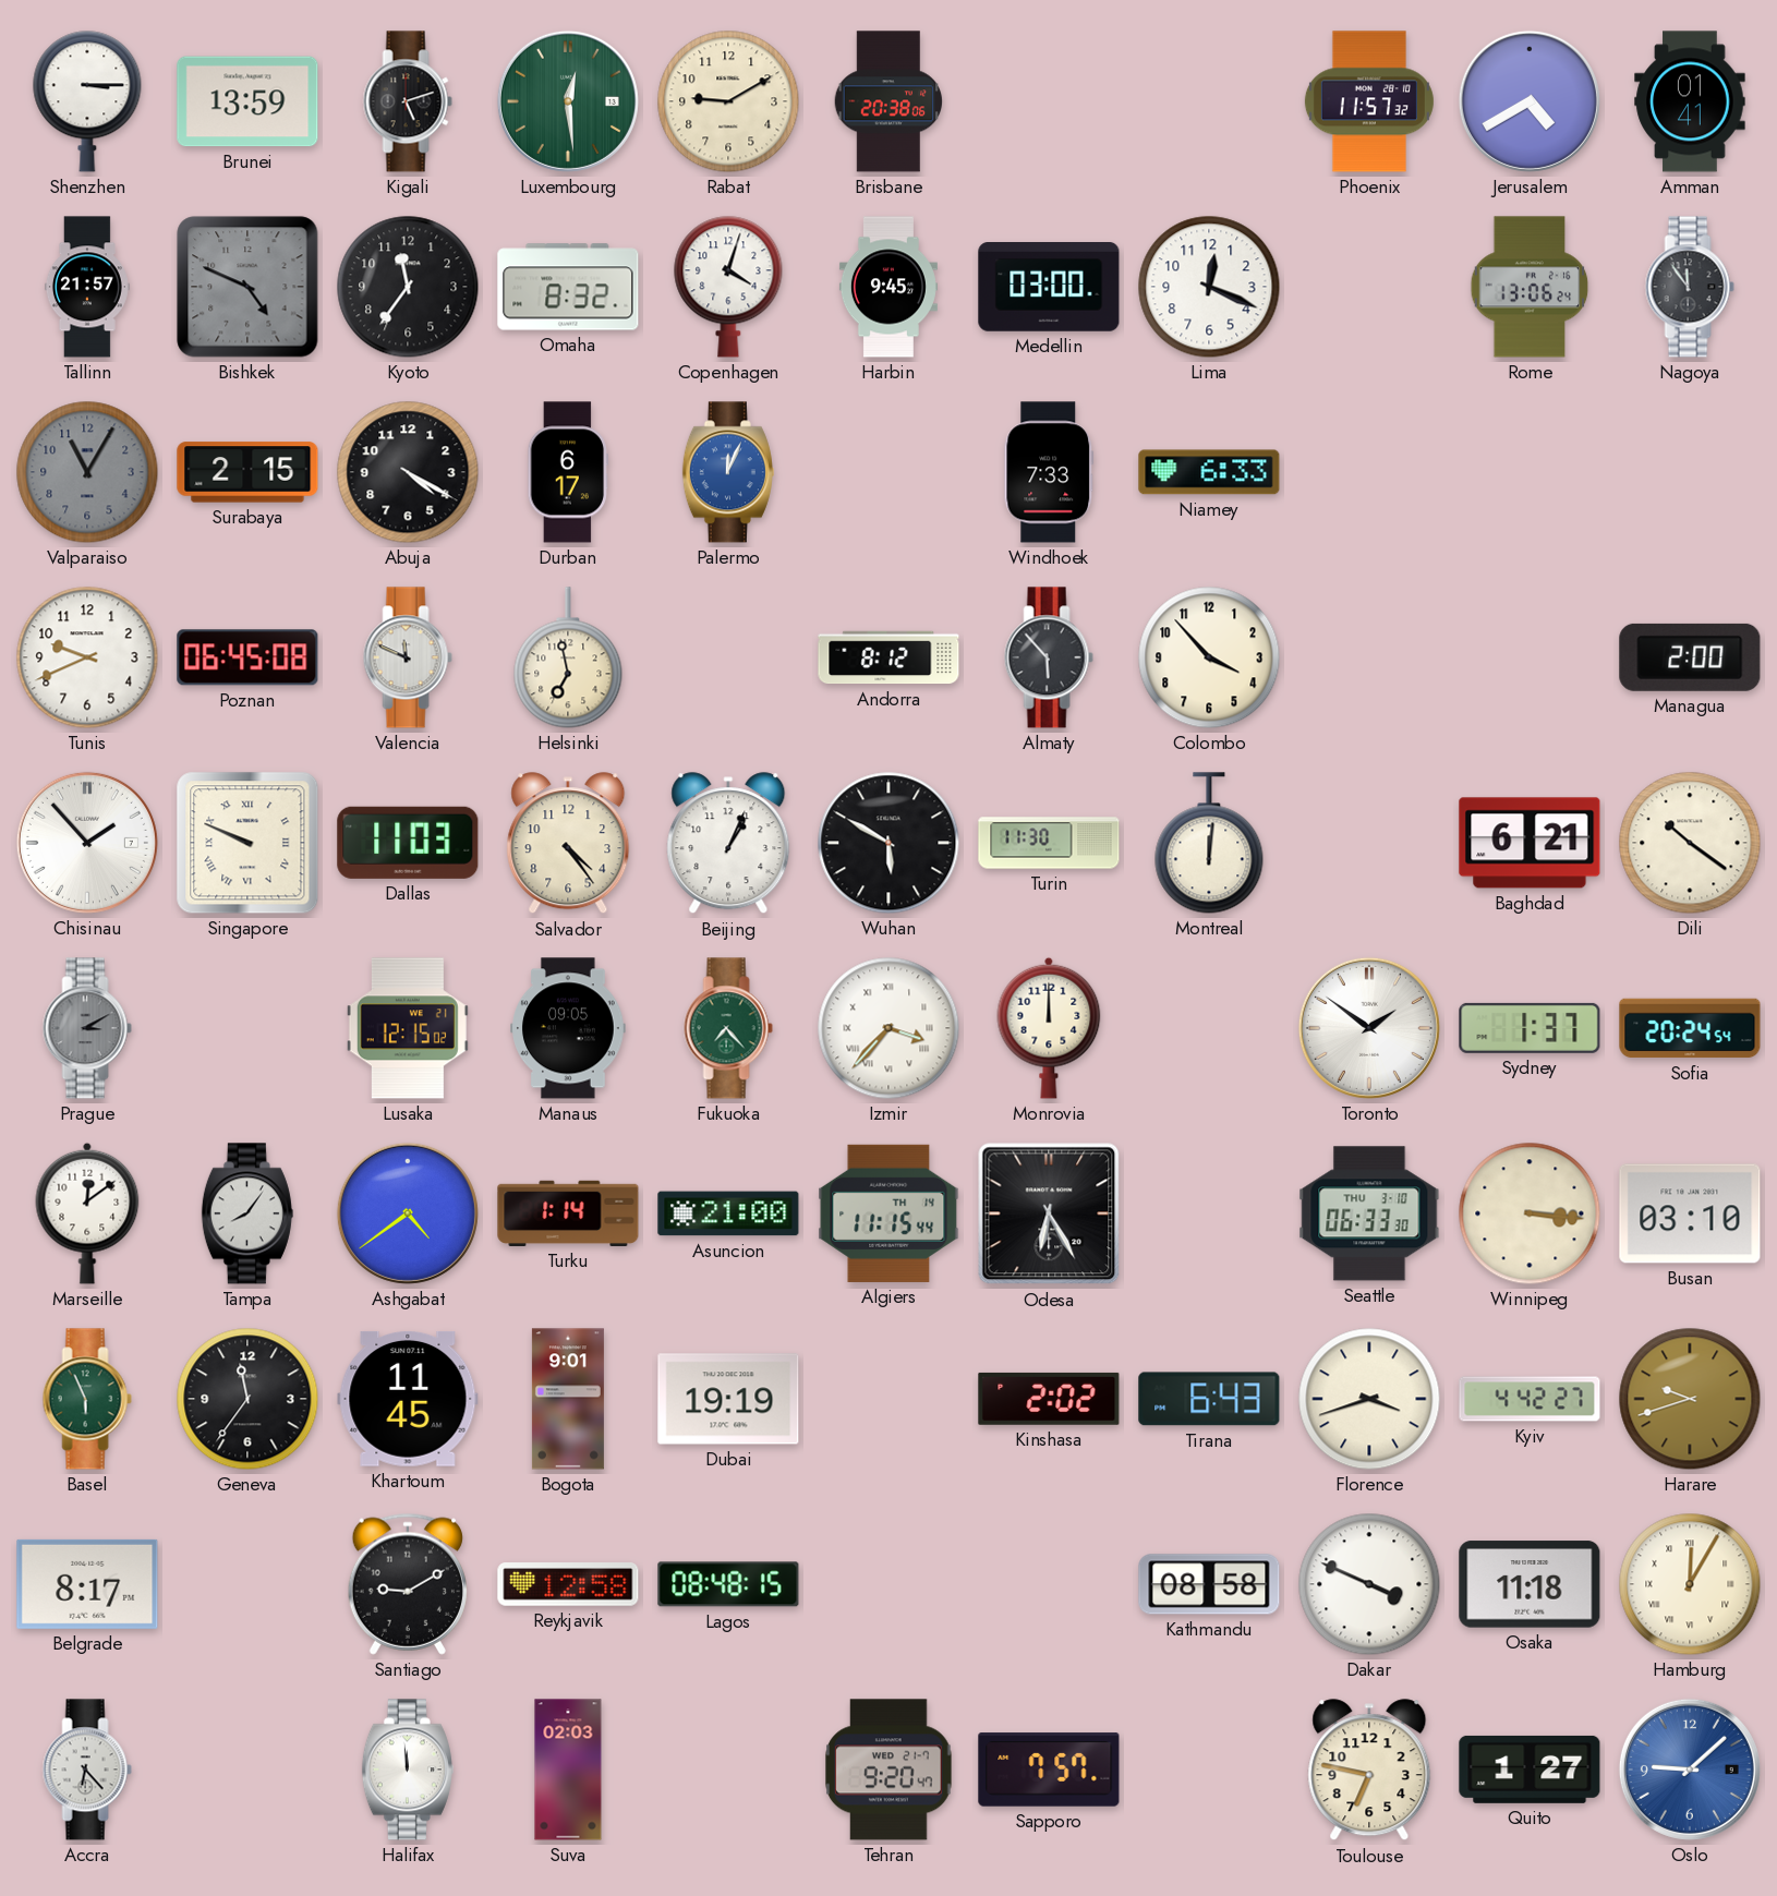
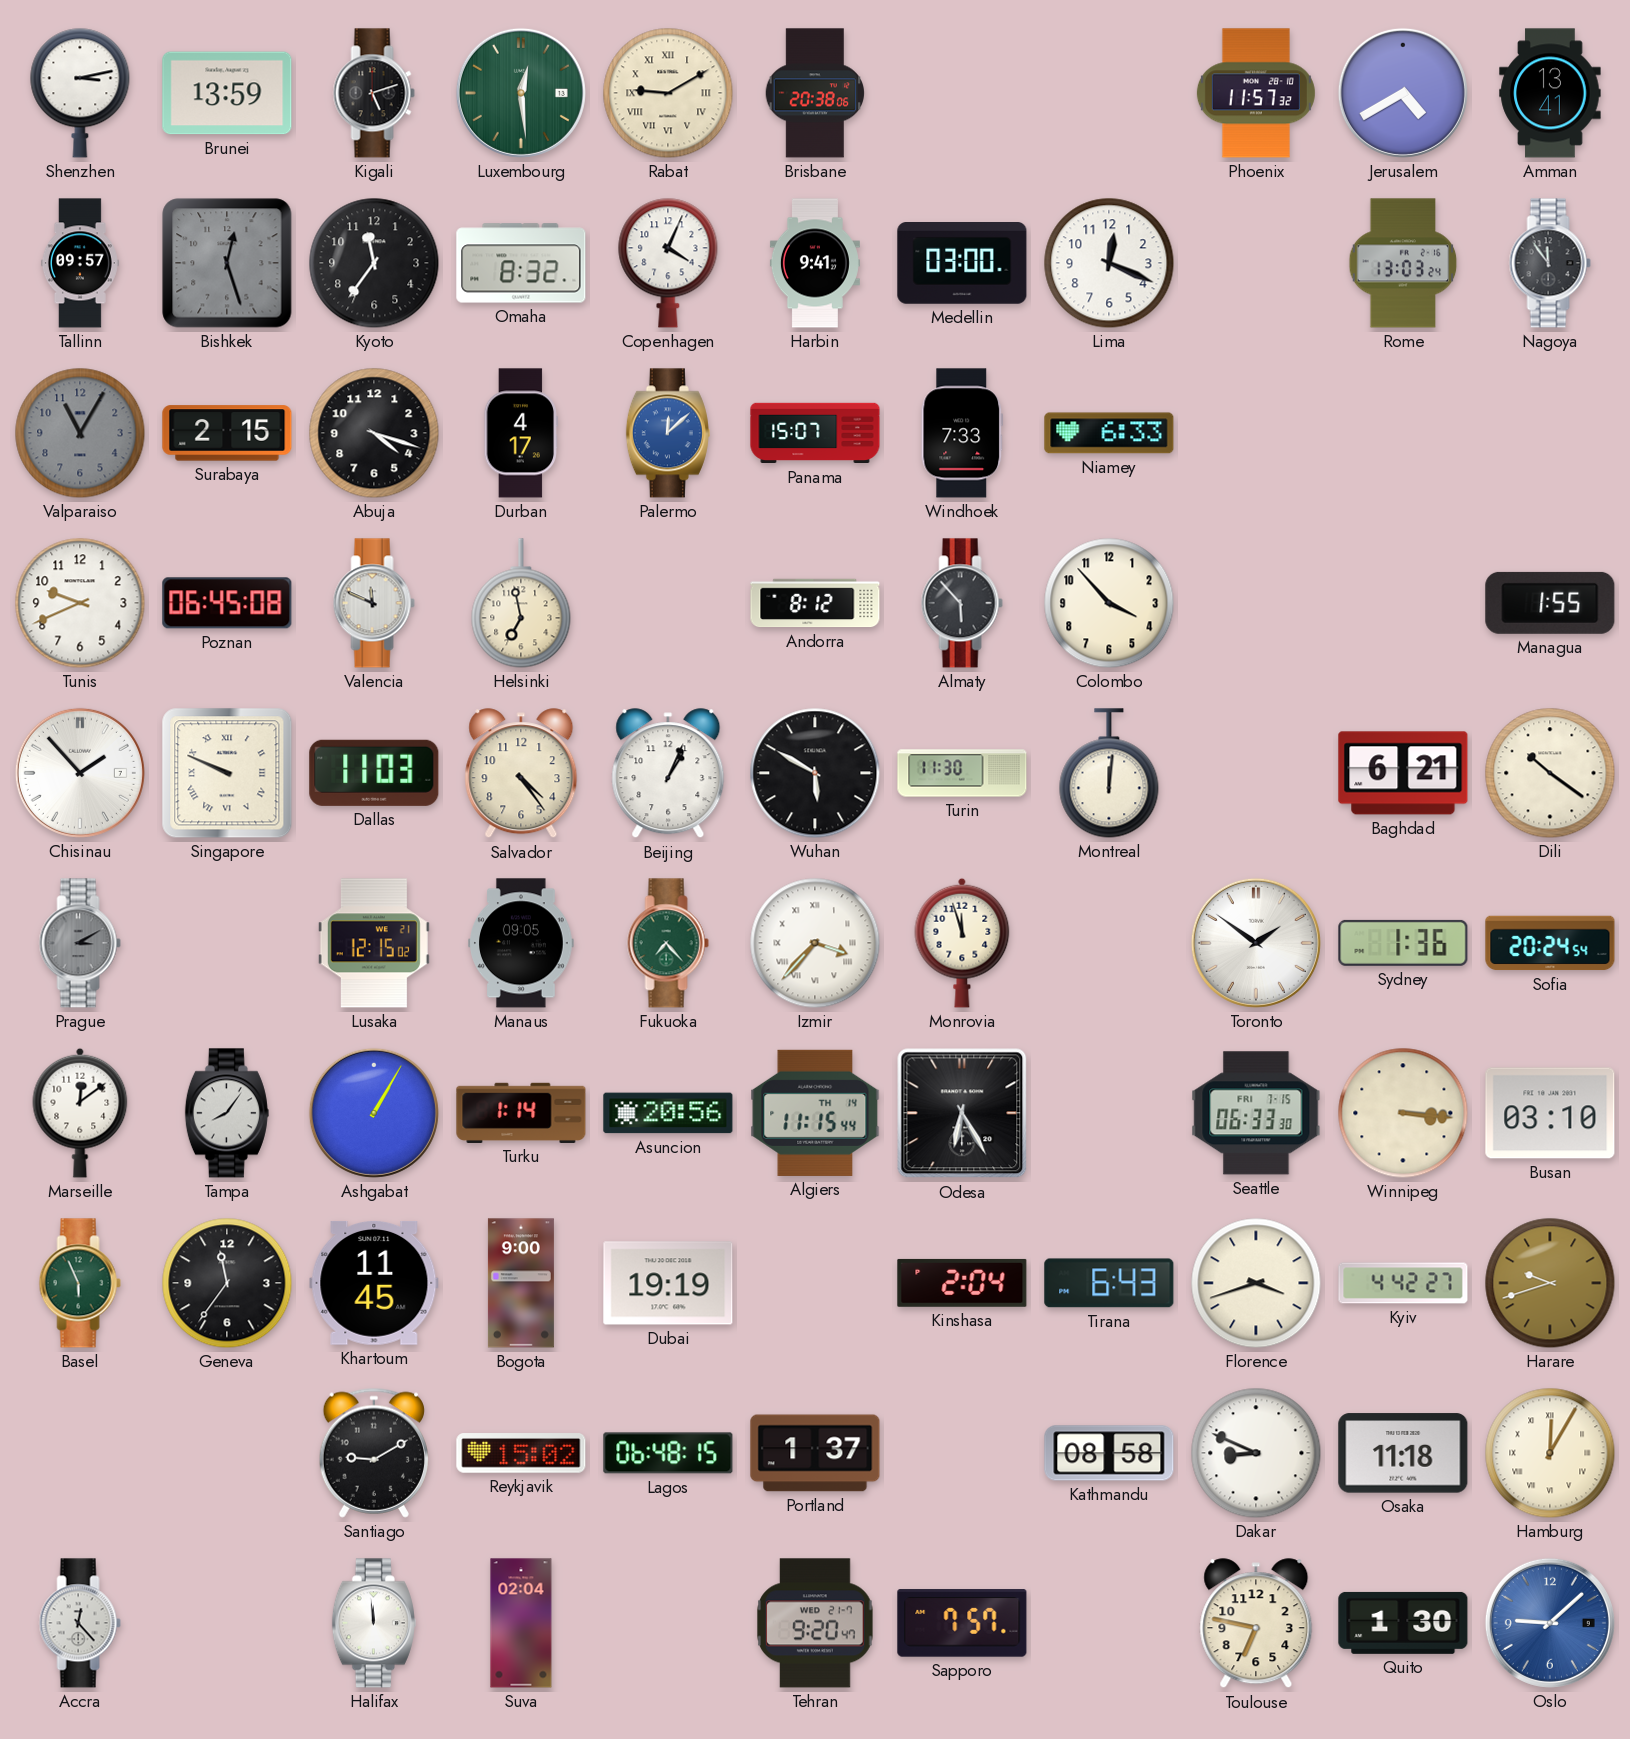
Shenzhen: 3:15 -> 3:13
Rabat numerals: Arabic -> Roman
Amman: 01:41 -> 13:41
Tallinn: 21:57 -> 09:57
Bishkek: 4:49 -> 12:27
Copenhagen: 4:03 -> 4:04
Harbin: 9:45 -> 9:41
Rome: 13:06 -> 13:03
Abuja: 4:20 -> 4:18
Durban: 6:17 -> 4:17
Palermo: 12:04 -> 12:08
Panama: none -> 15:07
Managua: 2:00 -> 1:55
Monrovia: 12:00 -> 11:57
Sydney: 1:37 -> 1:36
Ashgabat: 4:39 -> 1:05
Asuncion: 21:00 -> 20:56
Seattle date: THU 3-10 -> FRI 7-15
Bogota: 9:01 -> 9:00
Kinshasa: 2:02 -> 2:04
Belgrade: 8:17 -> none
Reykjavik: 12:58 -> 15:02
Lagos: 08:48 -> 06:48
Portland: none -> 1:37
Dakar: 3:49 -> 8:49
Accra: 6:23 -> 12:23
Suva: 02:03 -> 02:04
Quito: 1:27 -> 1:30
